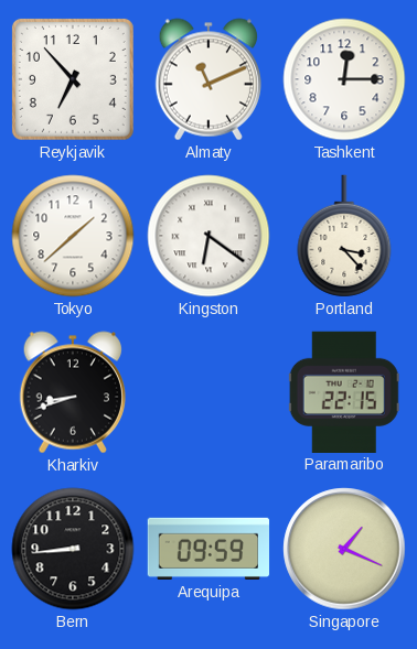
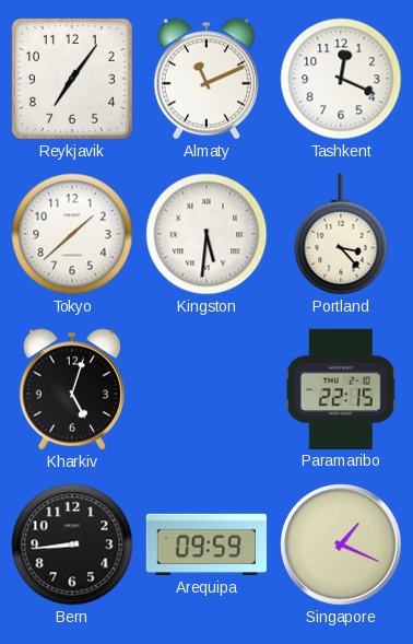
Reykjavik: 6:53 -> 7:06
Tashkent: 12:15 -> 12:19
Kingston: 6:21 -> 5:31
Kharkiv: 8:42 -> 5:03
